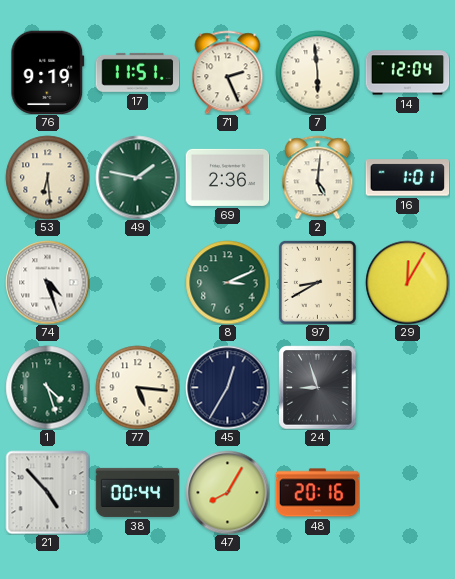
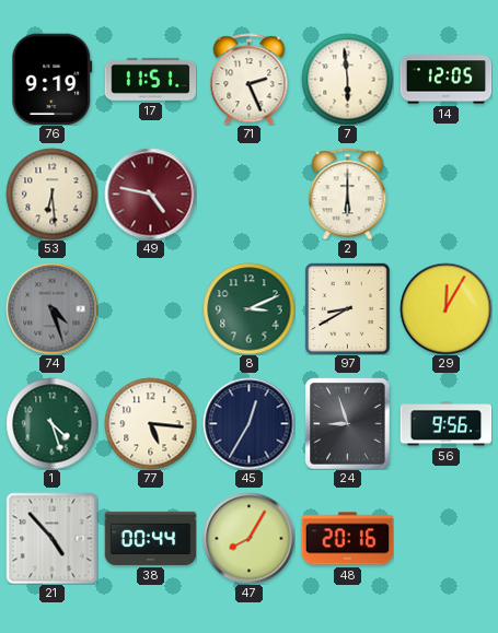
14: 12:04 -> 12:05
49: 1:47 -> 4:47
49 dial: green -> burgundy
69: 2:36 -> none
2: 5:01 -> 6:00
16: 1:01 -> none
74 dial: white -> grey
56: none -> 9:56
